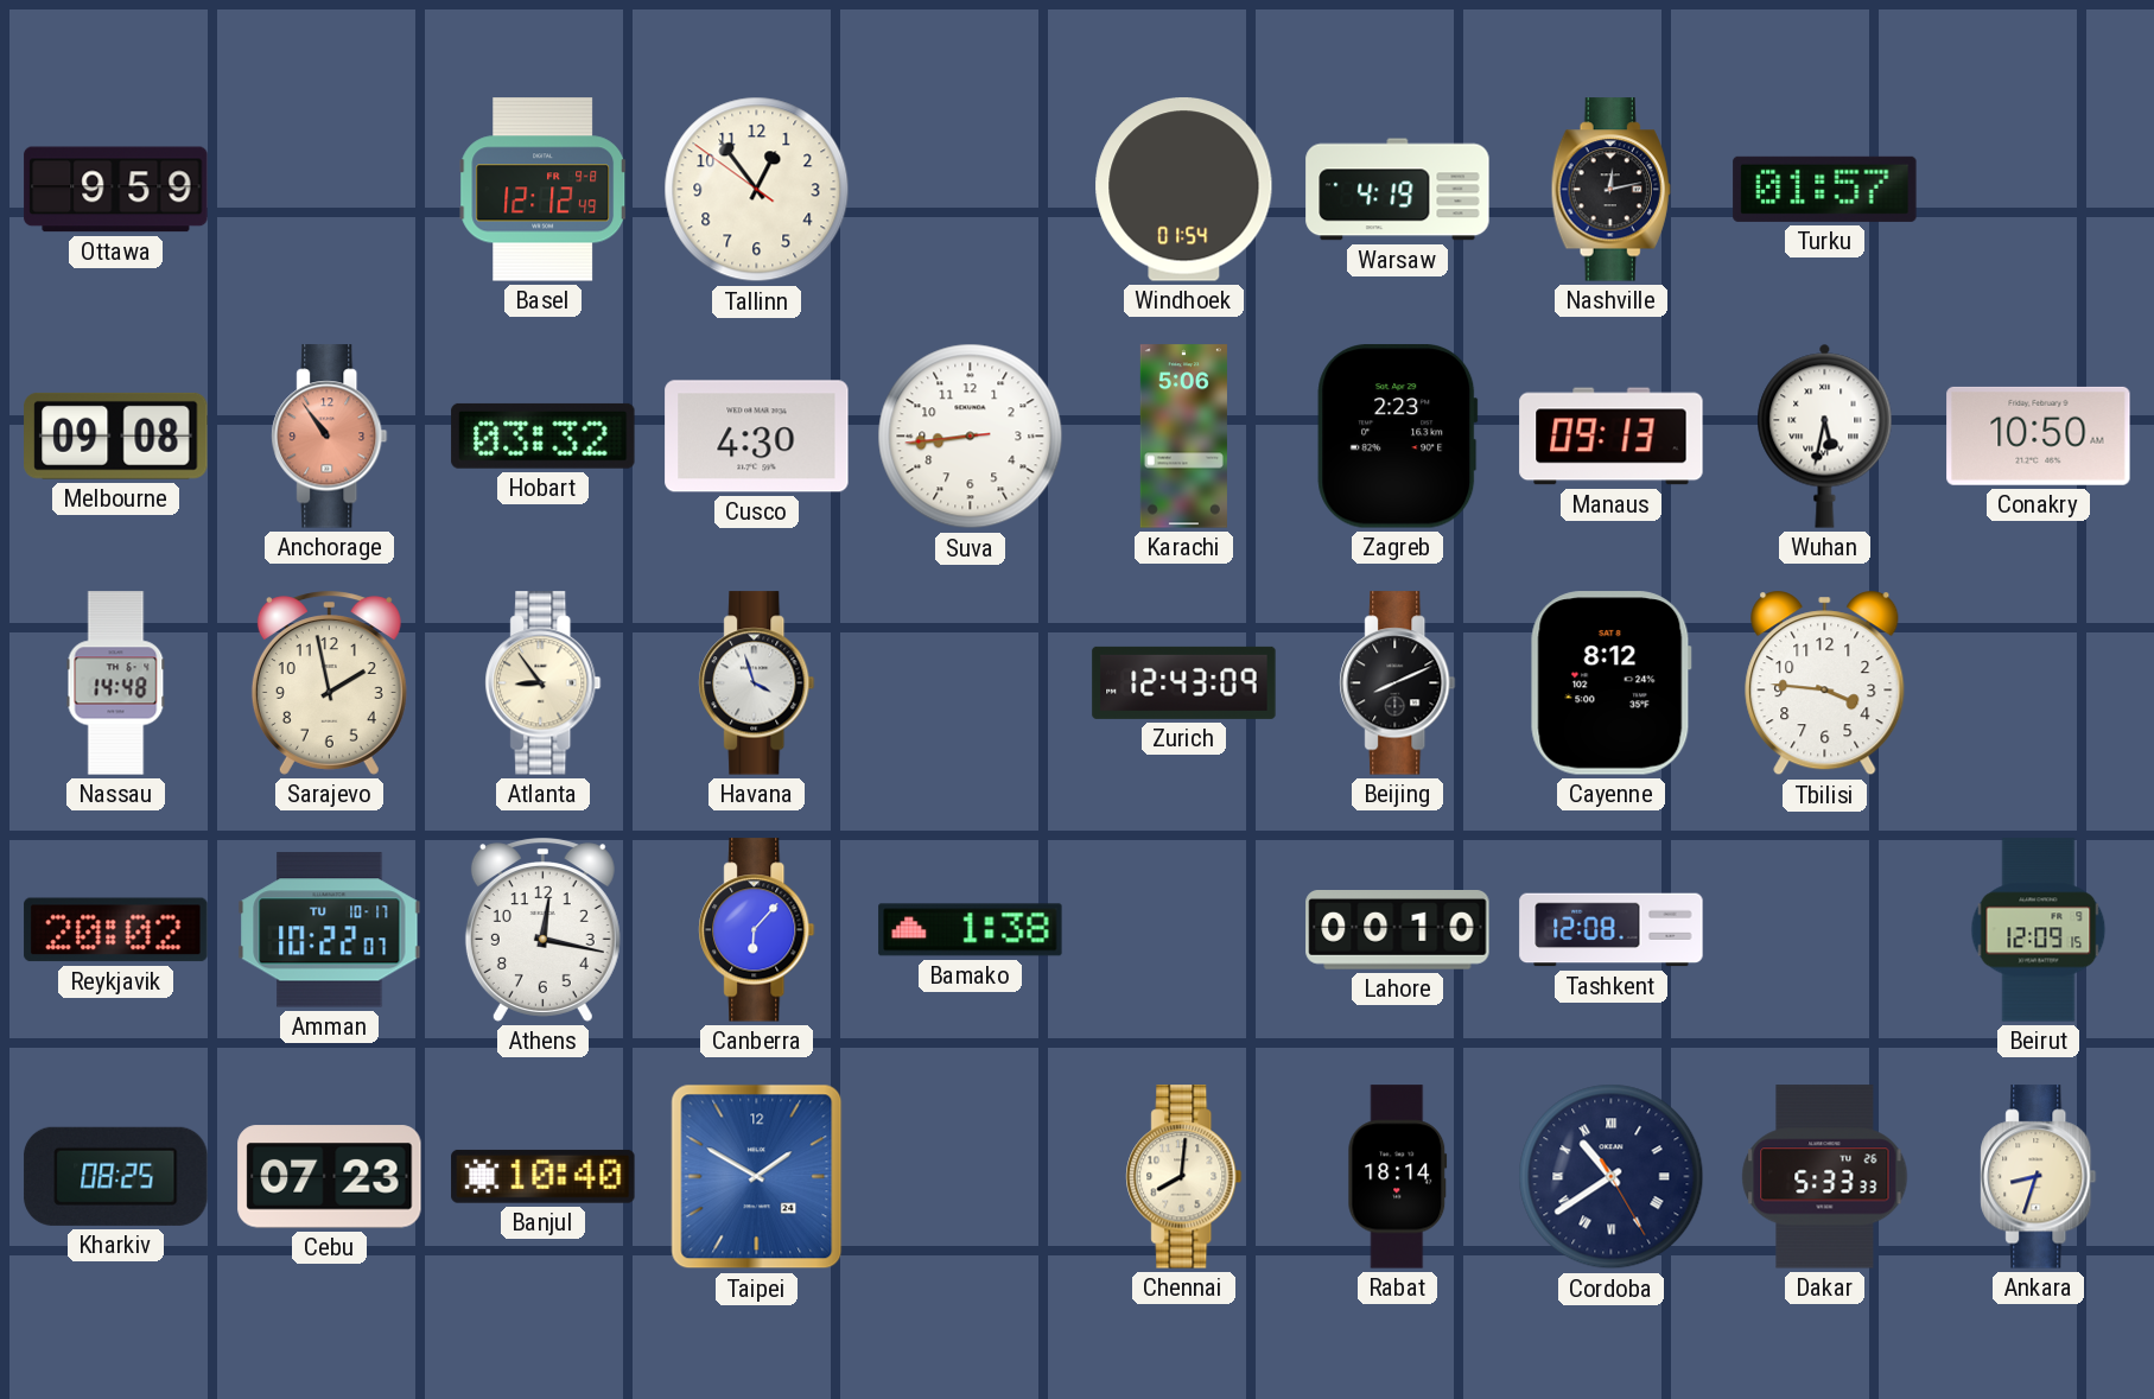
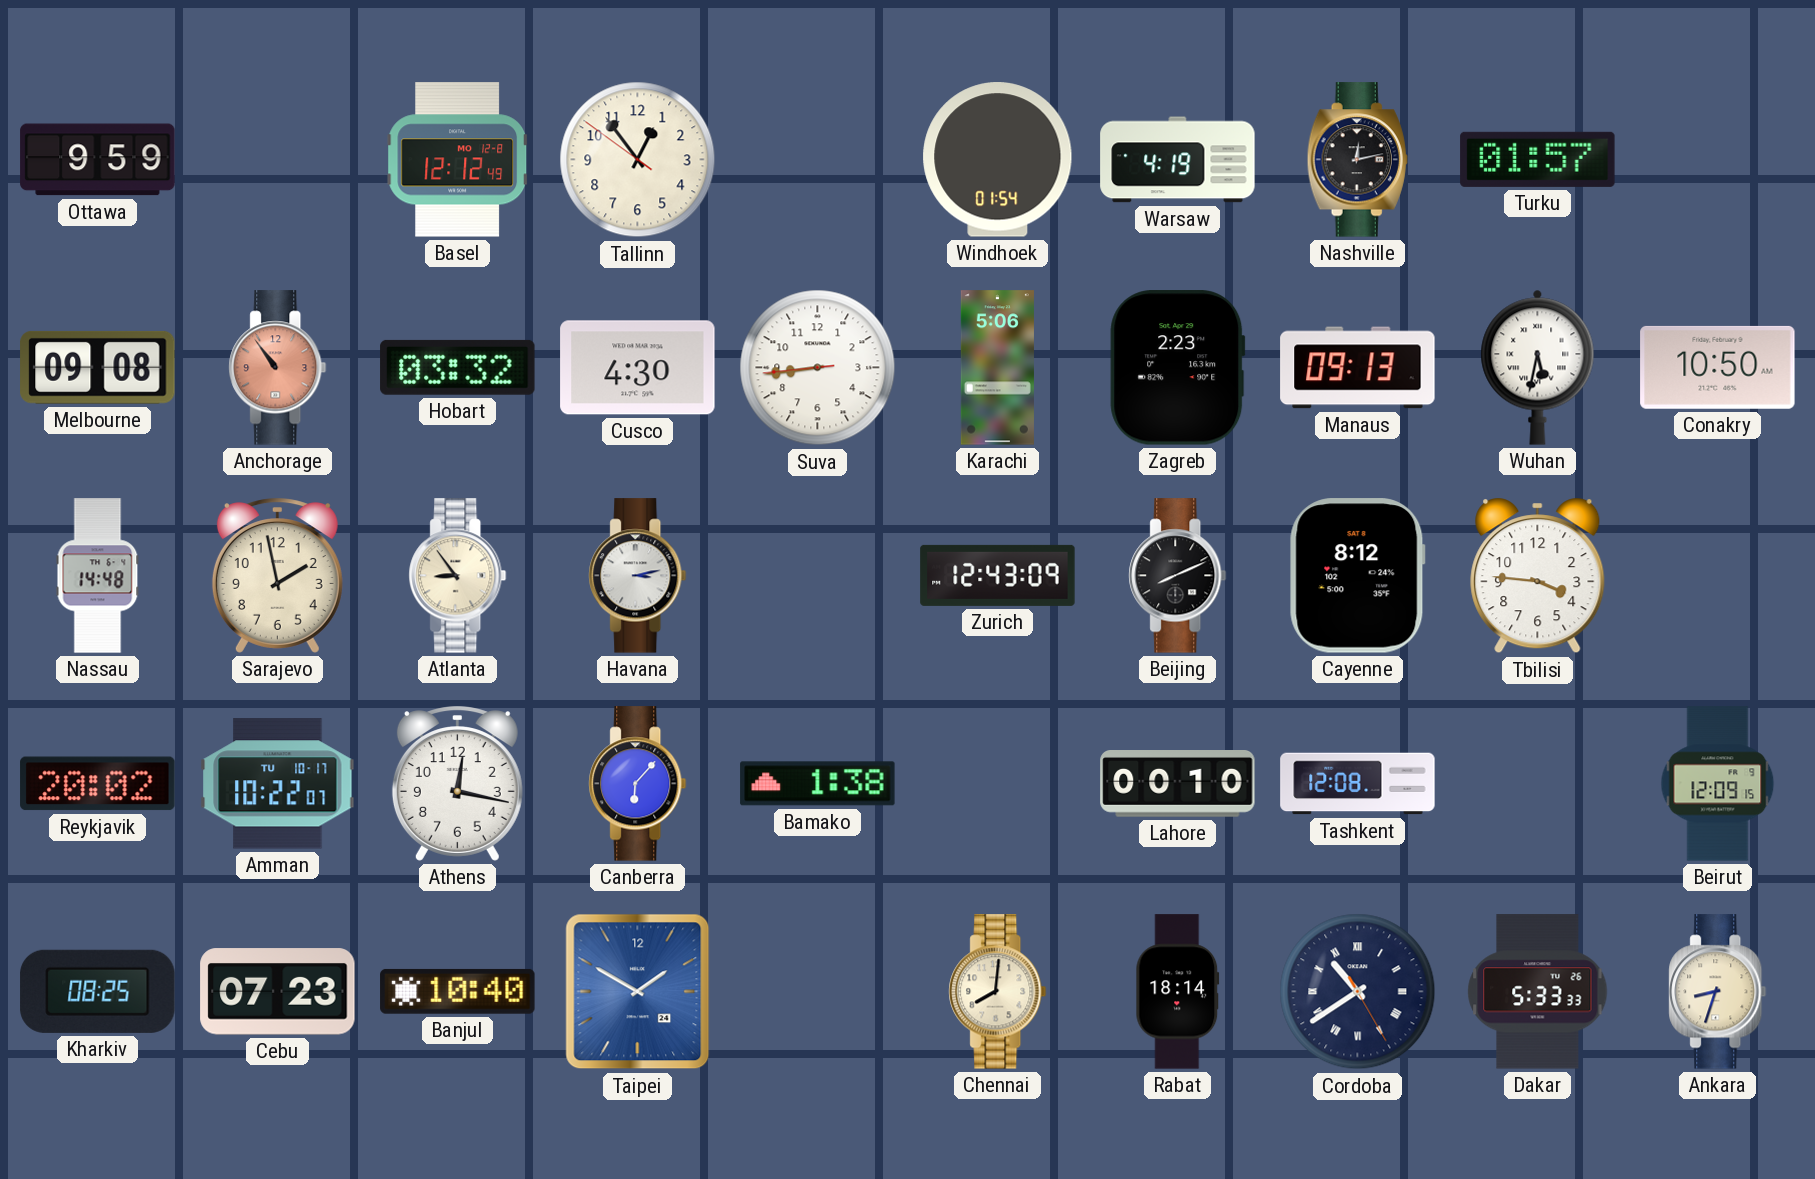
Basel date: FR 9-8 -> MO 12-8
Havana: 3:57 -> 3:13
